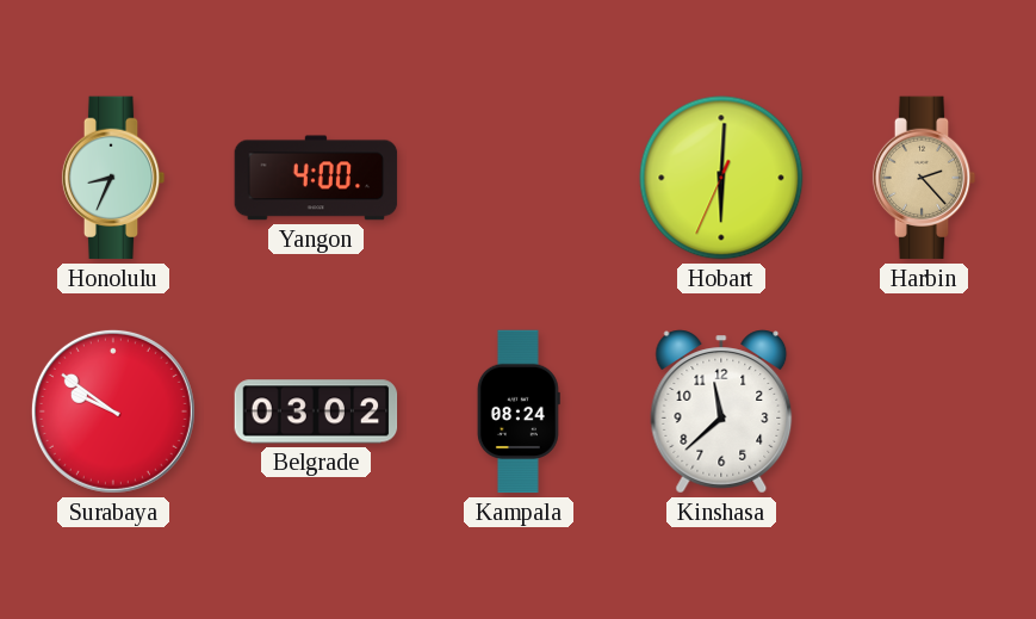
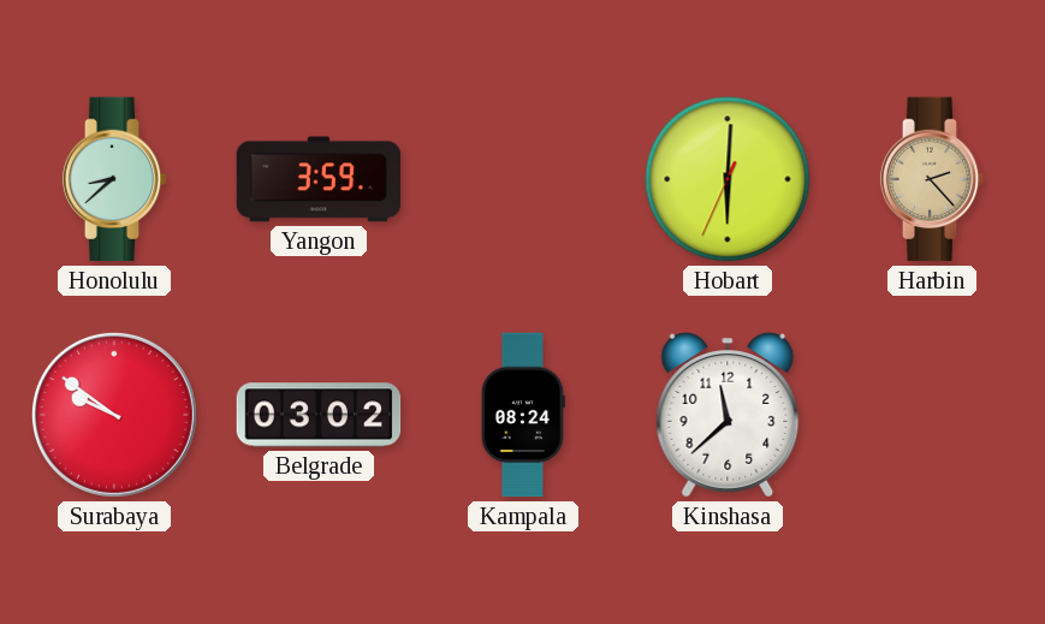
Honolulu: 8:34 -> 8:38
Yangon: 4:00 -> 3:59
